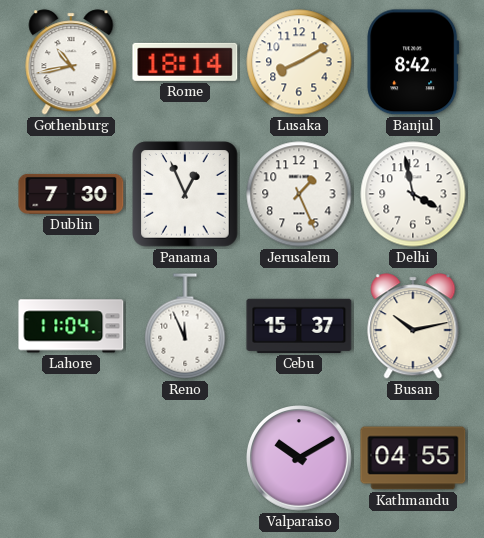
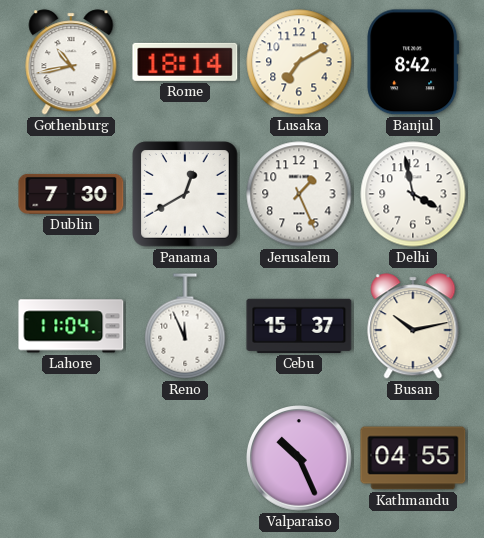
Lusaka: 8:10 -> 7:10
Panama: 12:56 -> 12:40
Valparaiso: 10:10 -> 10:26
